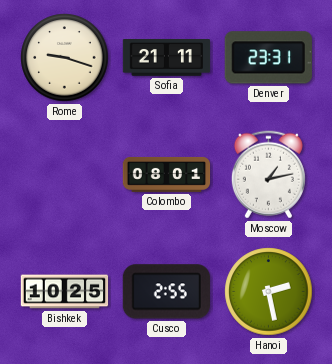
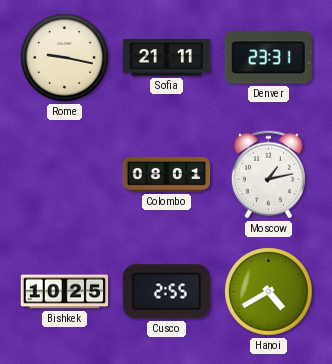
Rome: 9:18 -> 9:17
Hanoi: 2:28 -> 4:40
